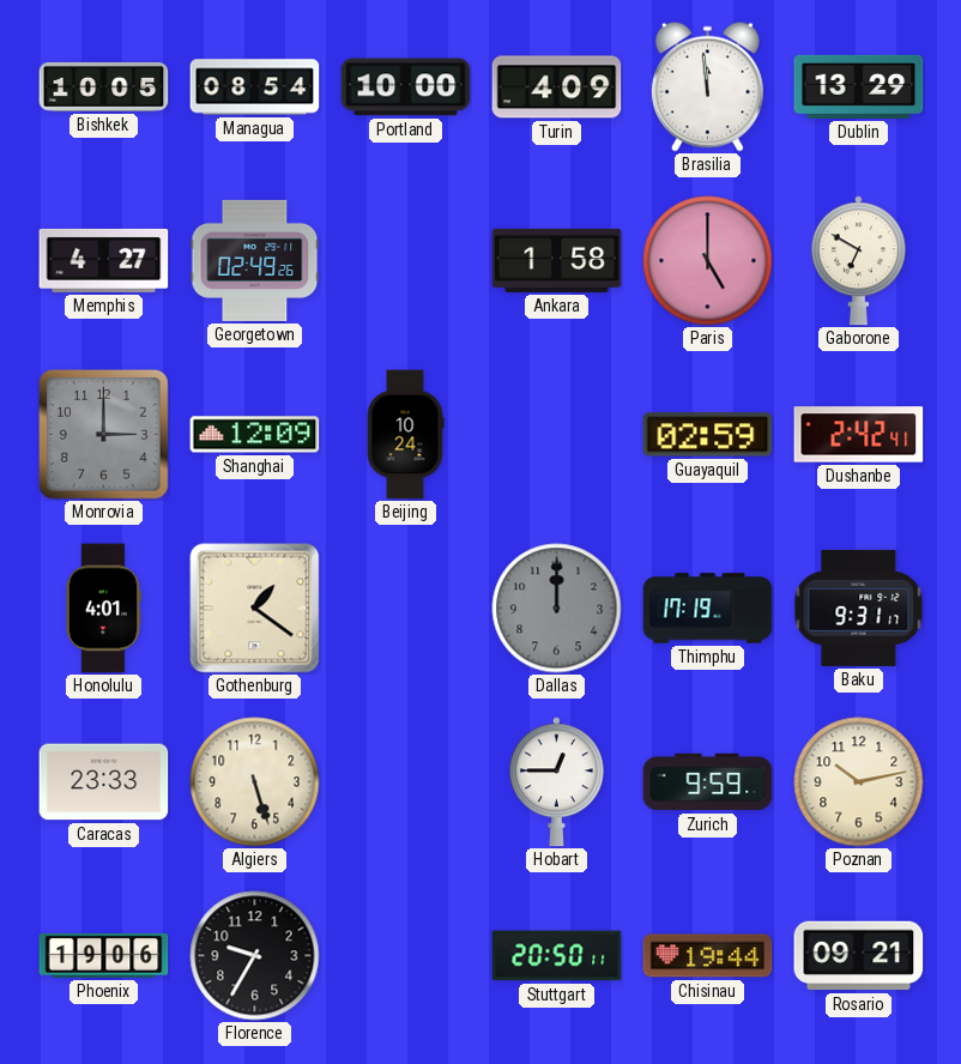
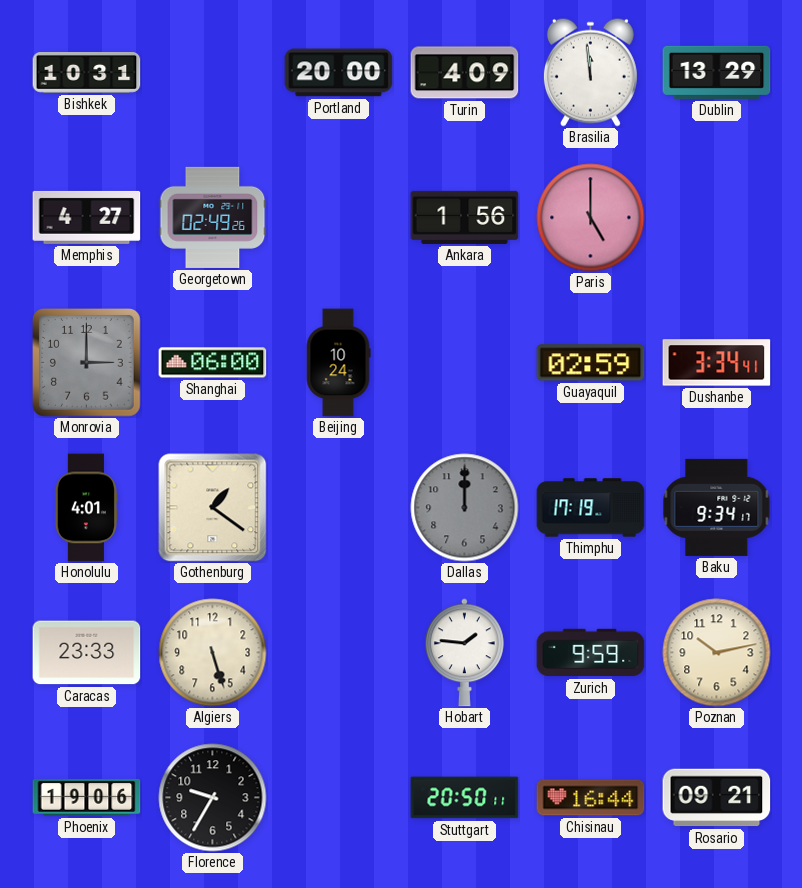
Bishkek: 10:05 -> 10:31
Managua: 08:54 -> none
Portland: 10:00 -> 20:00
Ankara: 1:58 -> 1:56
Gaborone: 6:50 -> none
Shanghai: 12:09 -> 06:00
Dushanbe: 2:42 -> 3:34
Baku: 9:31 -> 9:34
Hobart: 12:45 -> 1:46
Chisinau: 19:44 -> 16:44
